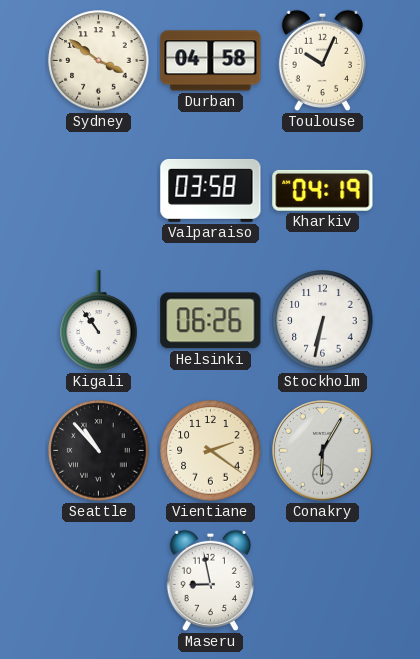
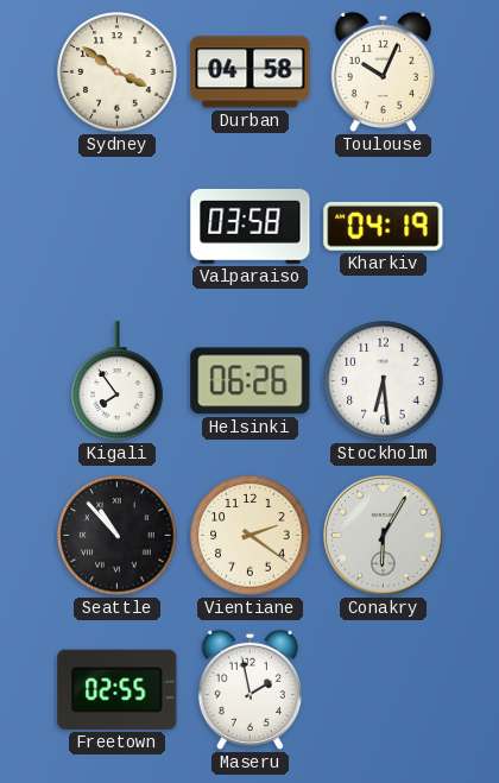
Kigali: 10:54 -> 7:54
Stockholm: 6:32 -> 6:29
Freetown: none -> 02:55
Maseru: 8:58 -> 1:58
